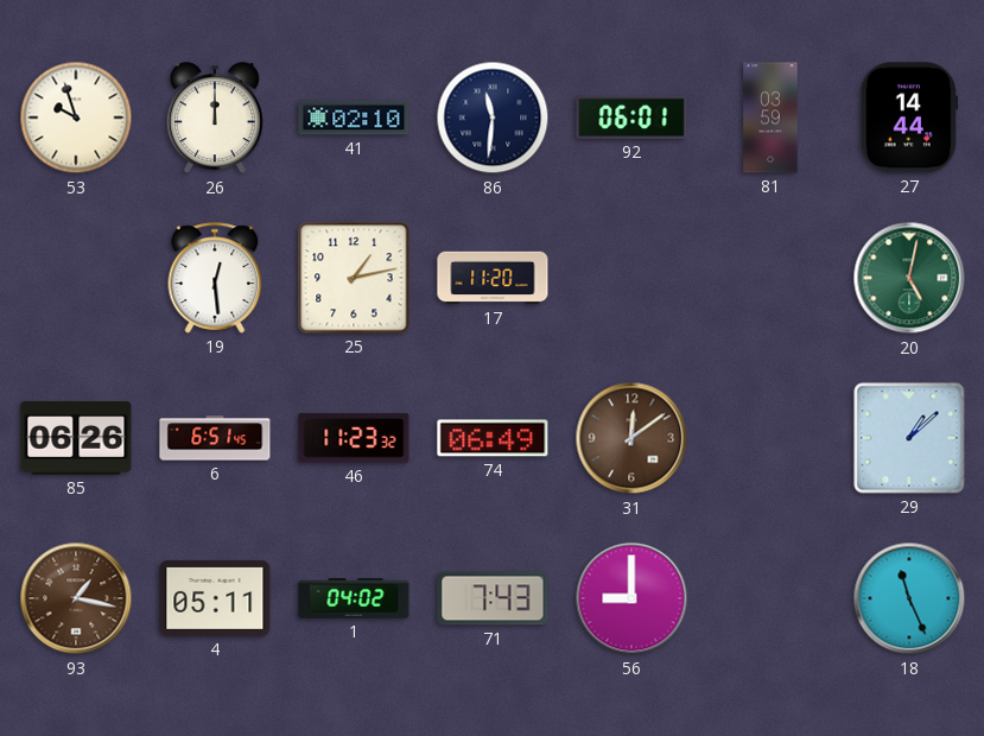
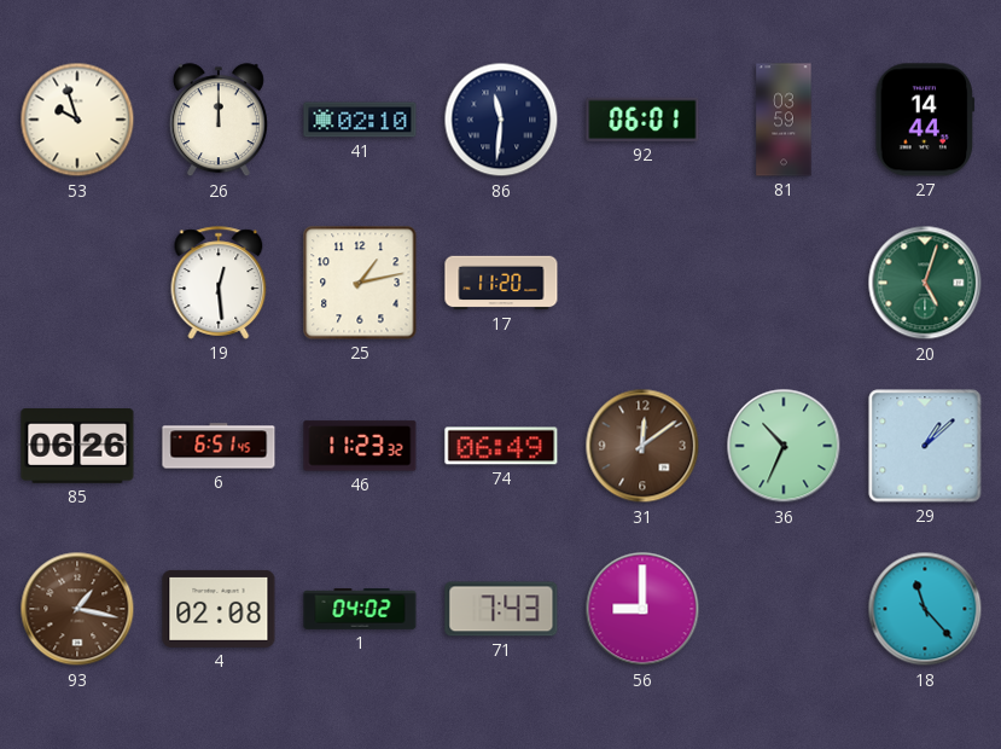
20: 5:02 -> 5:03
36: none -> 10:34
4: 05:11 -> 02:08
18: 11:26 -> 11:23
